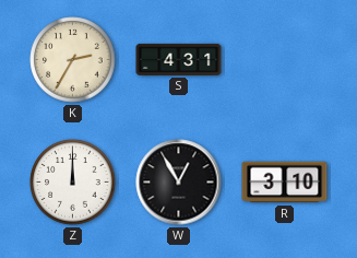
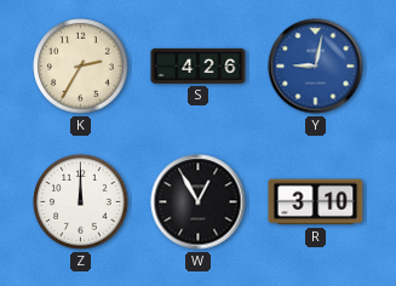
S: 4:31 -> 4:26
Y: none -> 9:02
